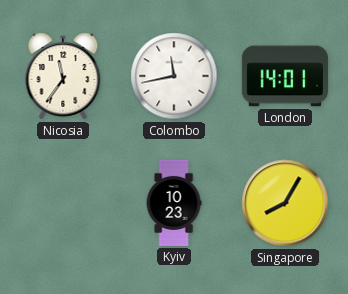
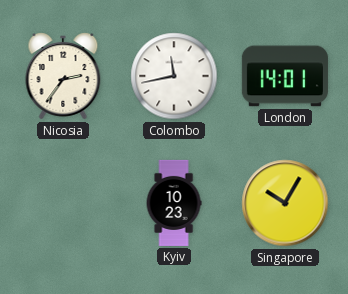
Nicosia: 11:36 -> 2:36
Singapore: 8:05 -> 10:05
